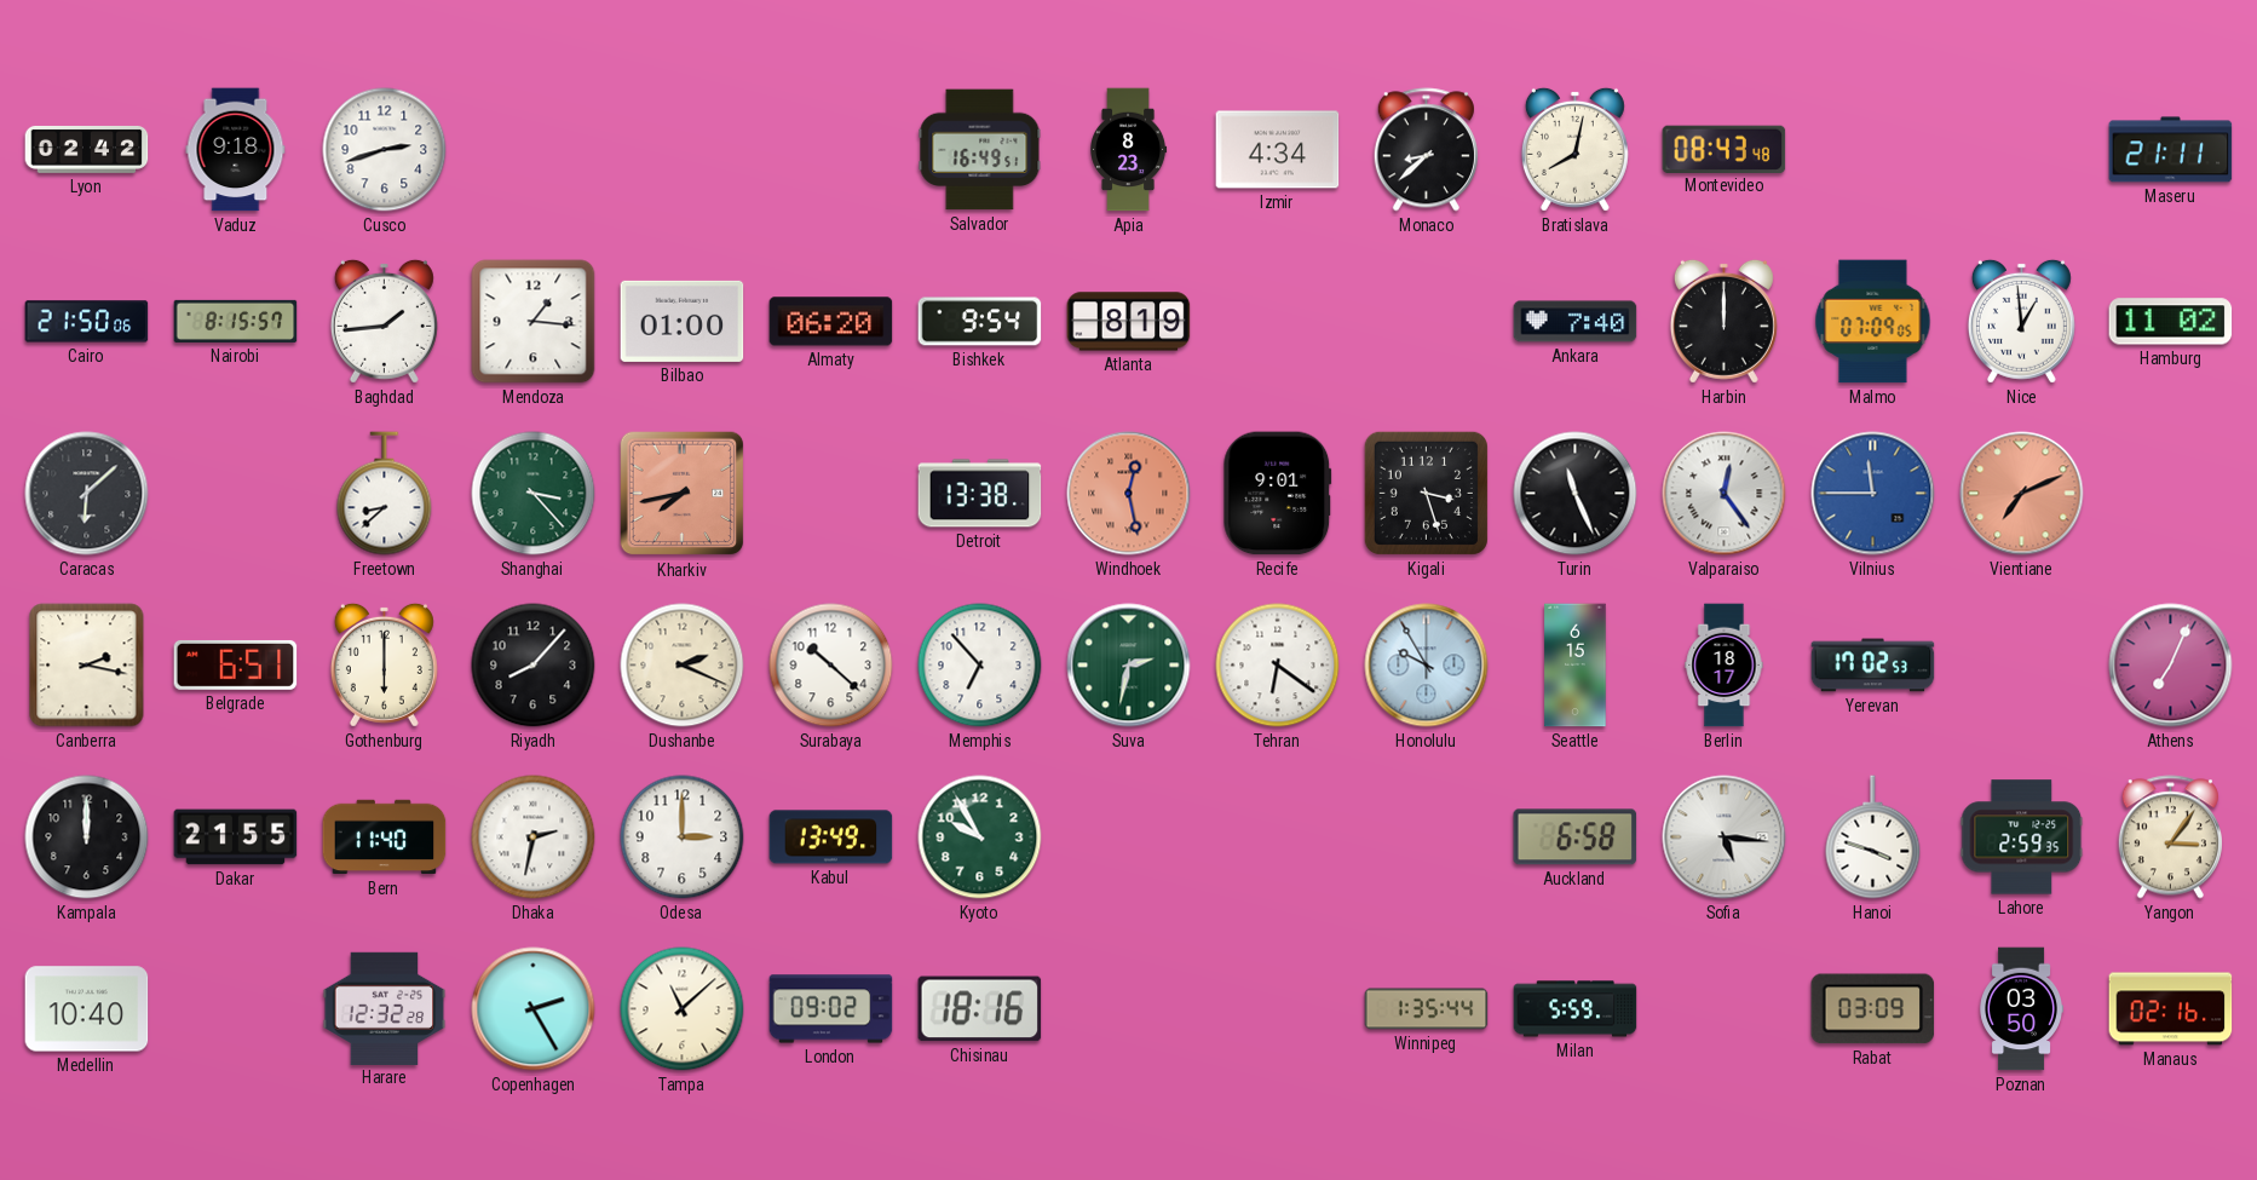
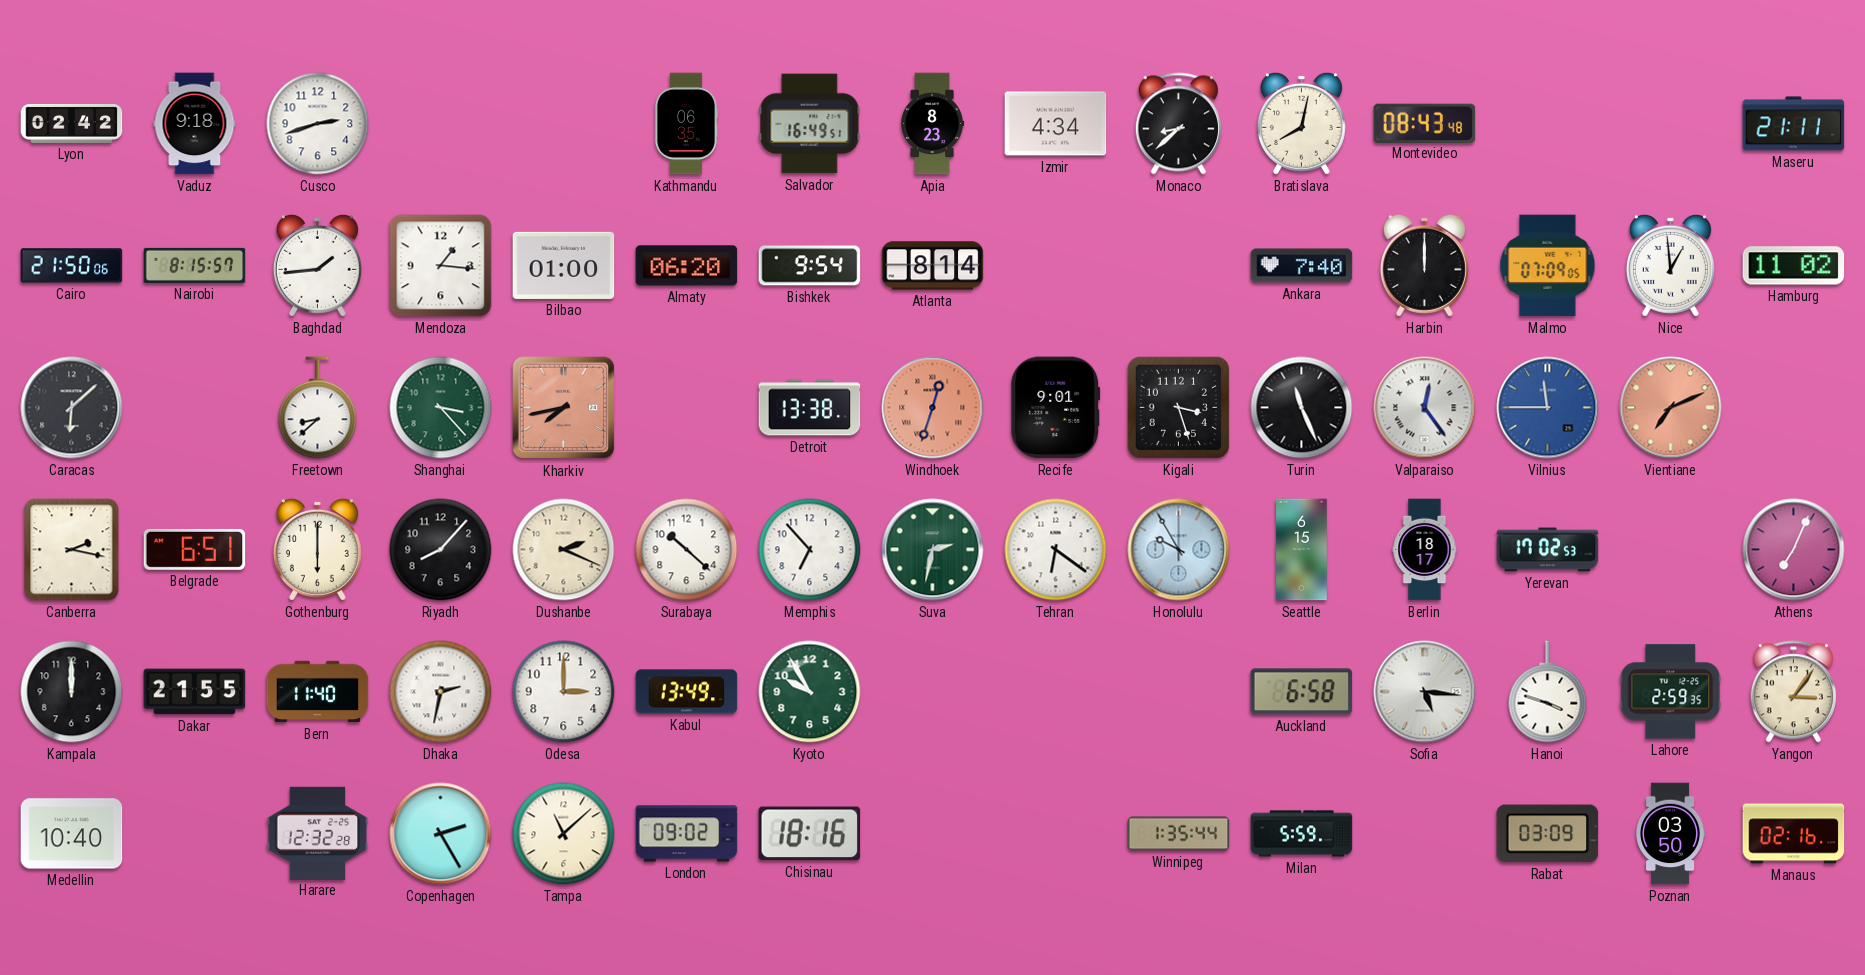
Kathmandu: none -> 06:35
Atlanta: 8:19 -> 8:14
Windhoek: 12:28 -> 12:33
